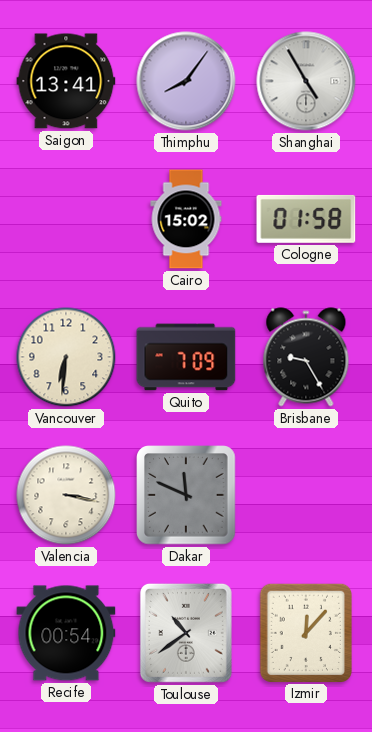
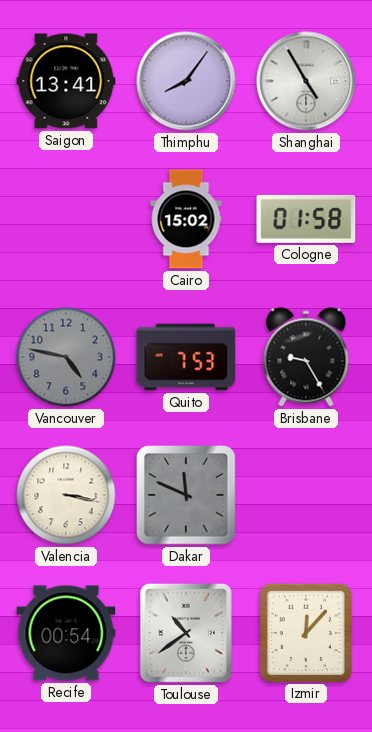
Vancouver: 6:31 -> 4:47
Vancouver dial: cream -> grey
Quito: 7:09 -> 7:53
